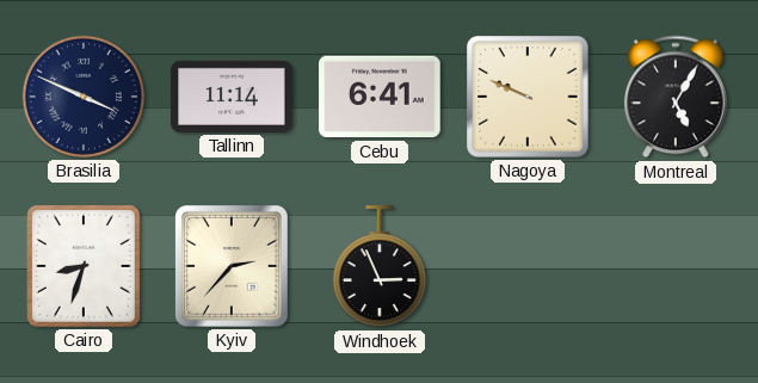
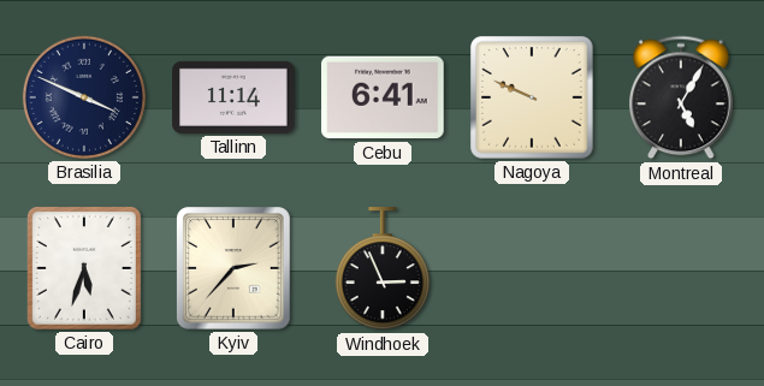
Cairo: 8:33 -> 5:33
